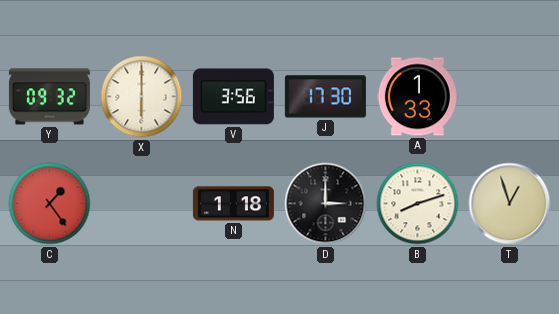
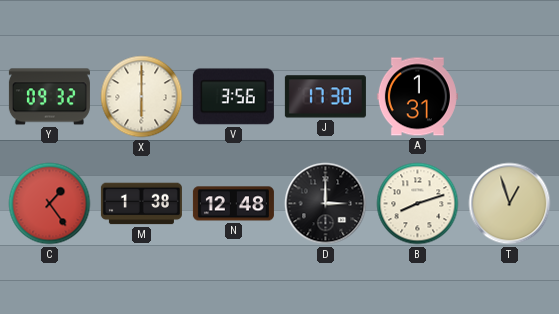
A: 1:33 -> 1:31
M: none -> 1:38
N: 1:18 -> 12:48
